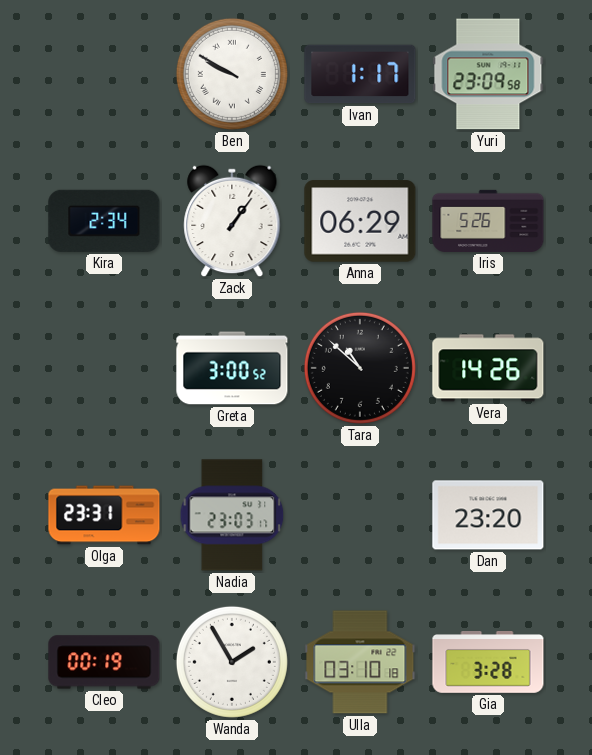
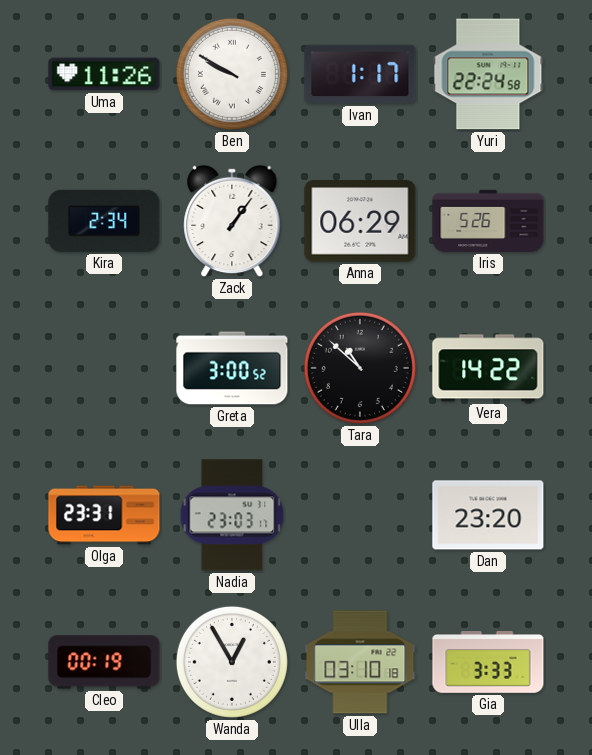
Uma: none -> 11:26
Yuri: 23:09 -> 22:24
Vera: 14:26 -> 14:22
Wanda: 1:55 -> 12:55
Gia: 3:28 -> 3:33
